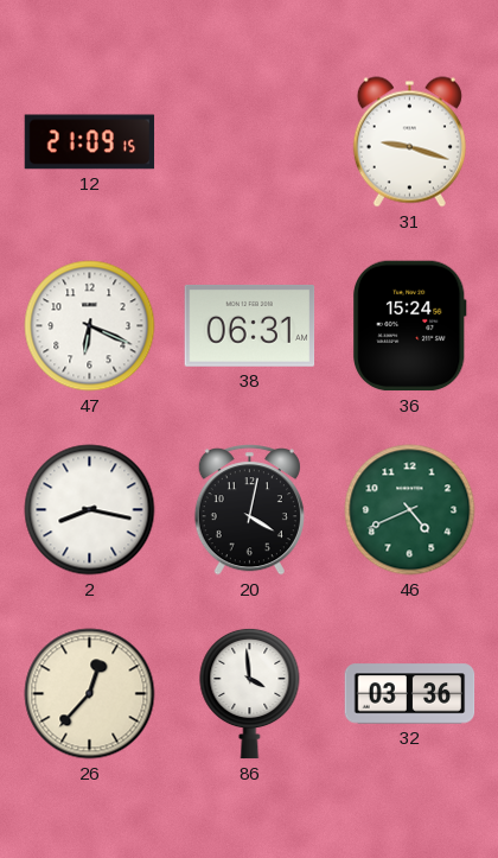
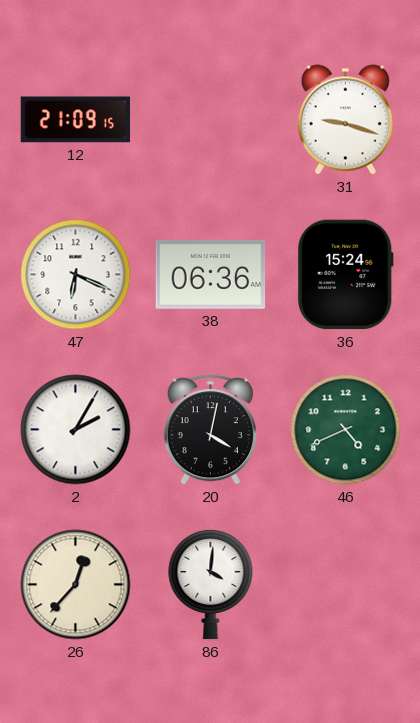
38: 06:31 -> 06:36
2: 8:17 -> 2:05
86: 3:59 -> 4:01
32: 03:36 -> none
